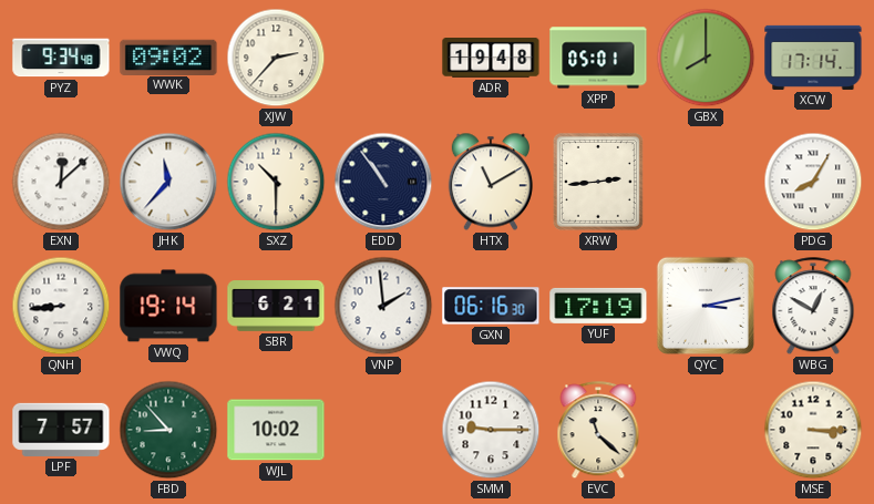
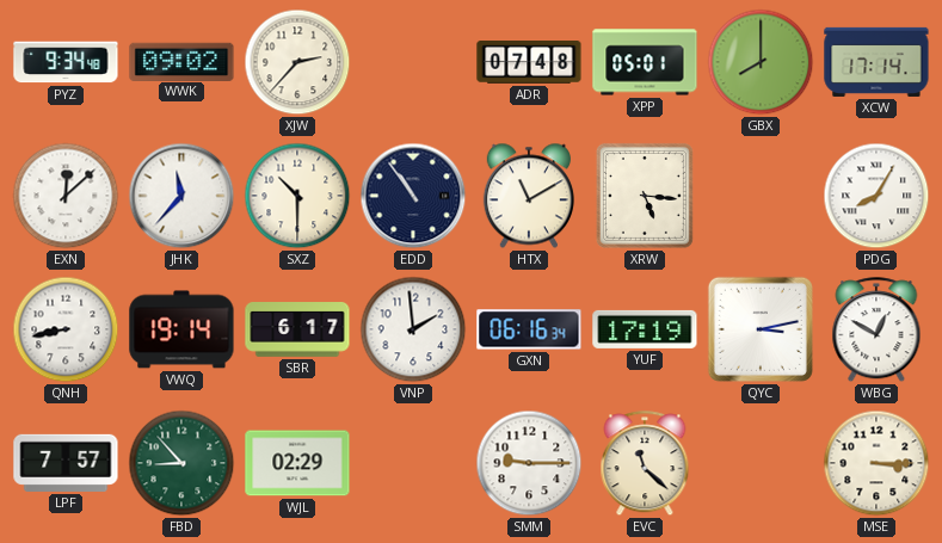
ADR: 19:48 -> 07:48
XRW: 2:44 -> 5:16
QNH: 8:44 -> 8:43
SBR: 6:21 -> 6:17
GXN: 06:16:30 -> 06:16:34
WJL: 10:02 -> 02:29
